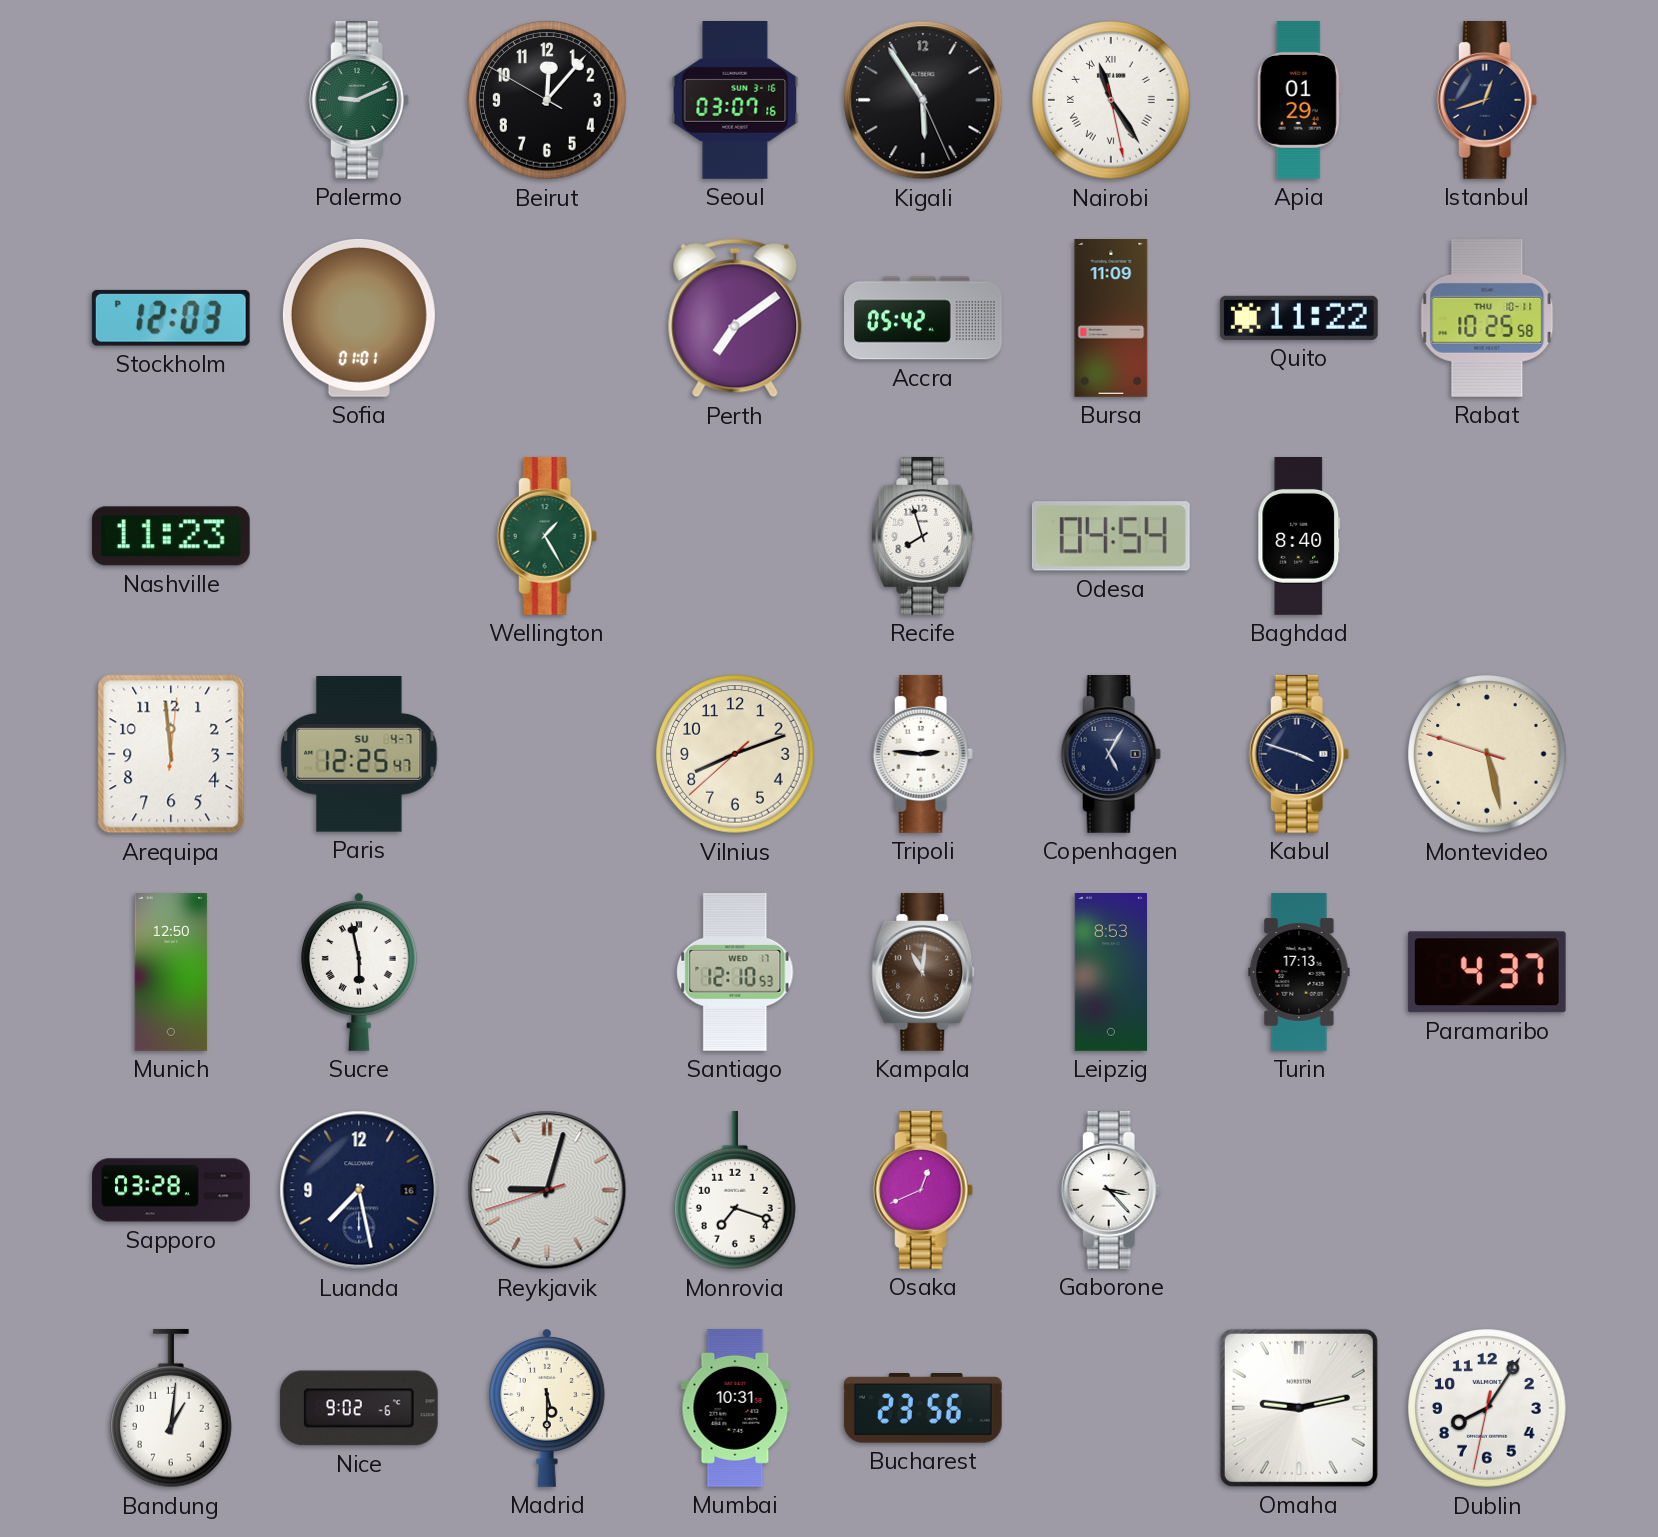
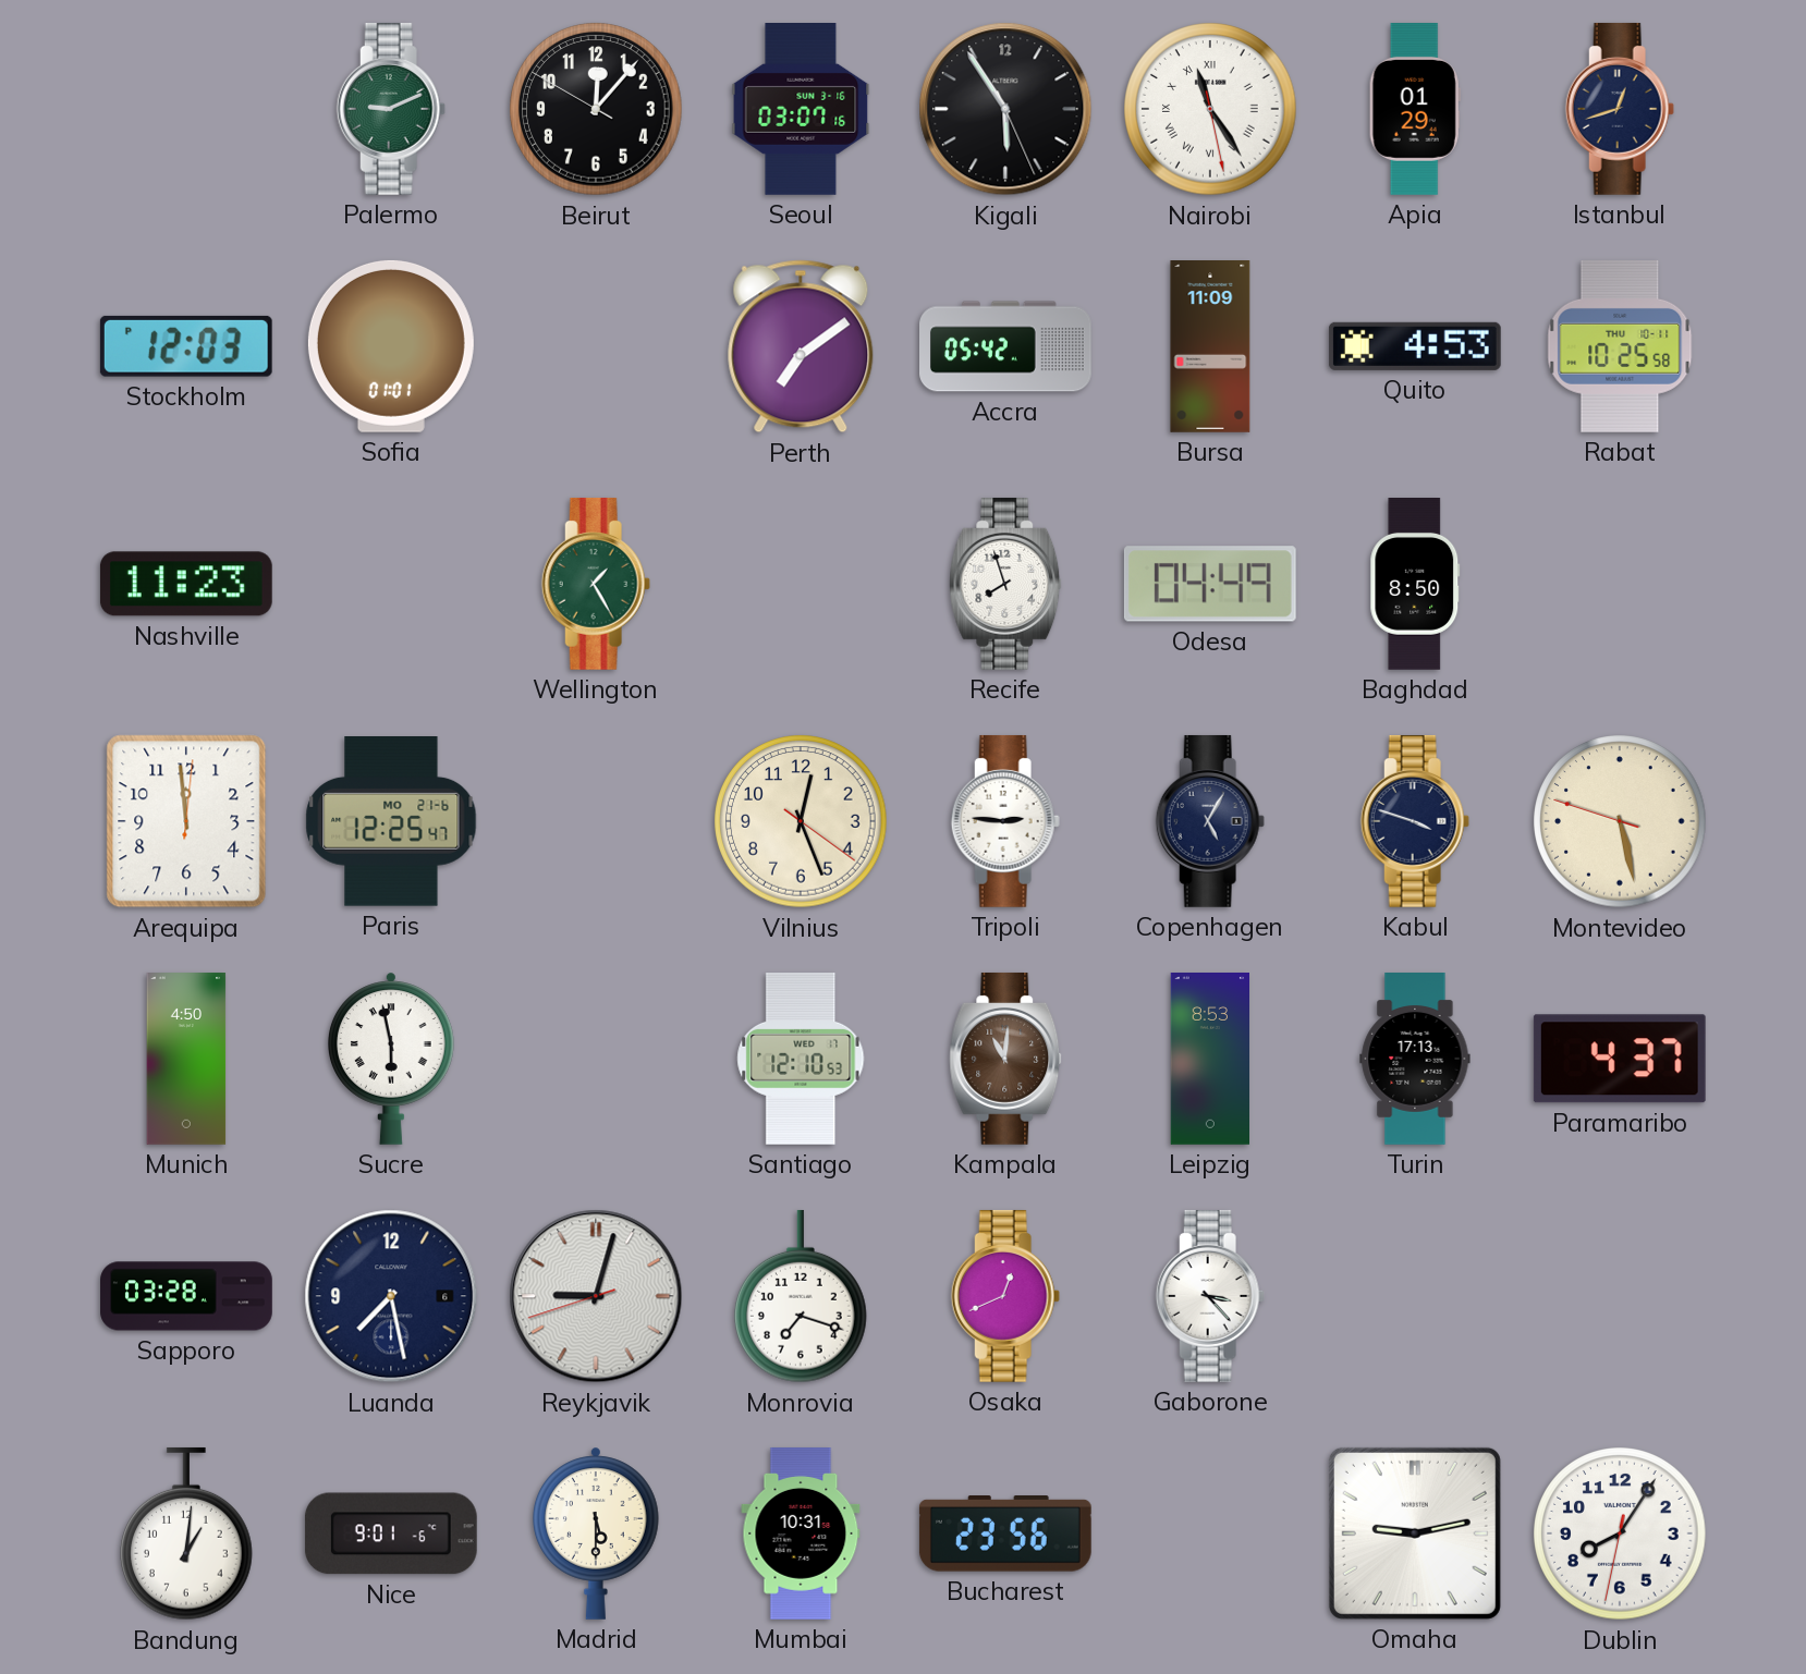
Quito: 11:22 -> 4:53
Odesa: 04:54 -> 04:49
Baghdad: 8:40 -> 8:50
Paris date: SU 4-7 -> MO 21-6
Vilnius: 8:11 -> 12:26
Munich: 12:50 -> 4:50
Luanda date: 16 -> 6
Nice: 9:02 -> 9:01
